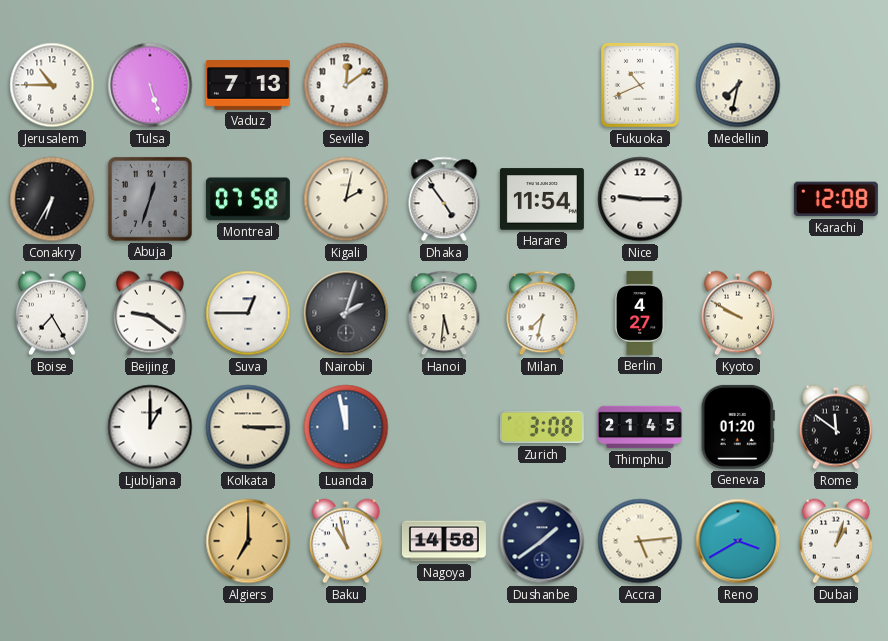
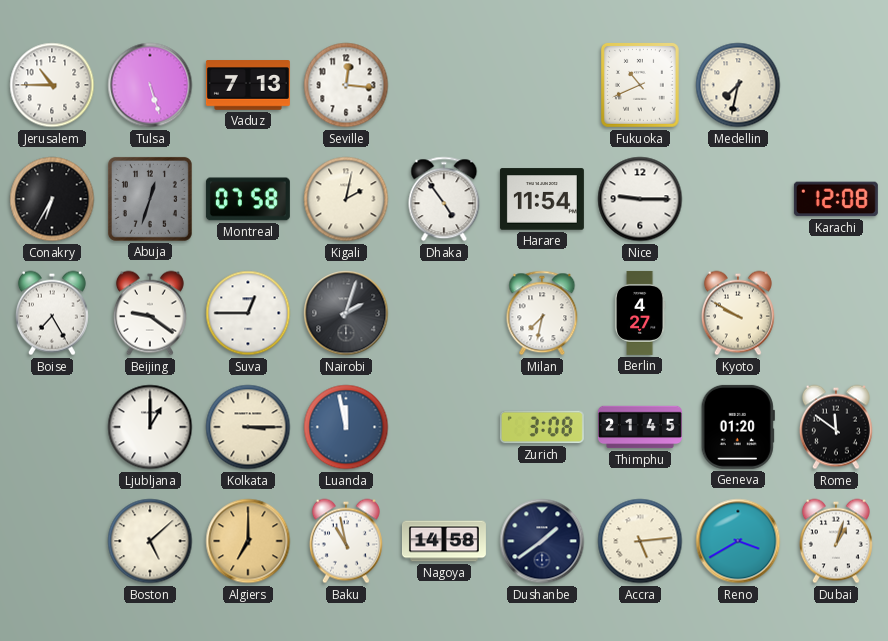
Seville: 12:09 -> 12:16
Hanoi: 5:31 -> none
Boston: none -> 5:08
